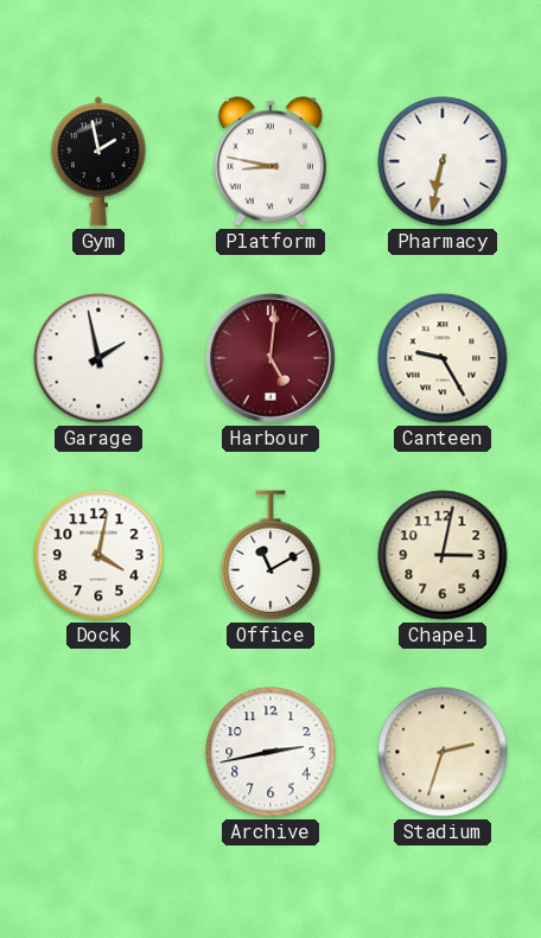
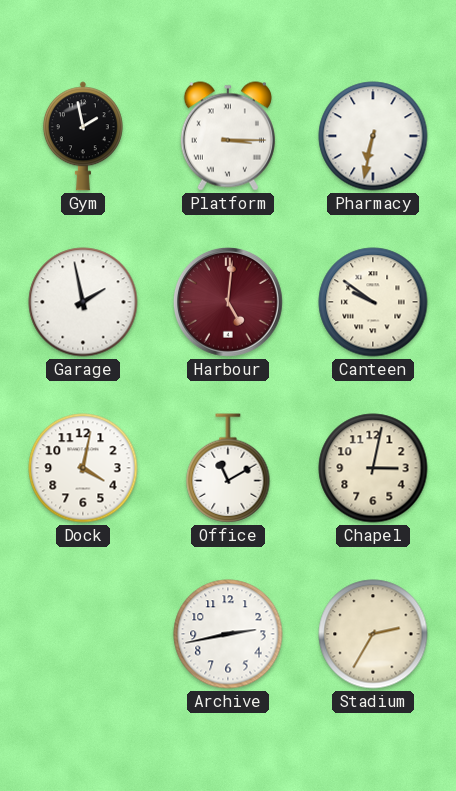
Platform: 8:47 -> 3:15
Canteen: 9:25 -> 9:51
Stadium: 2:33 -> 2:35
